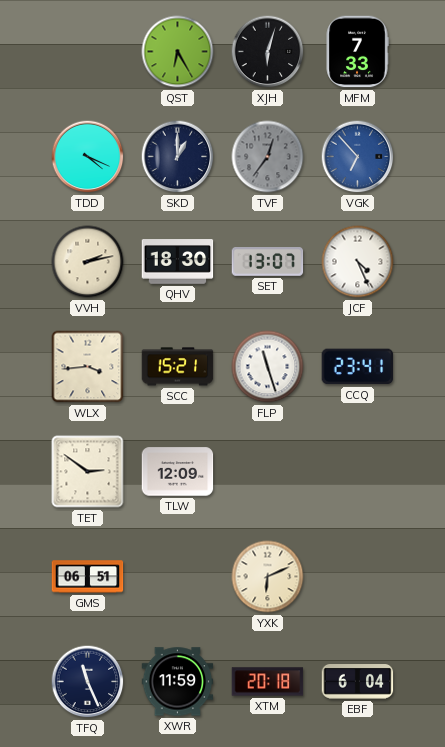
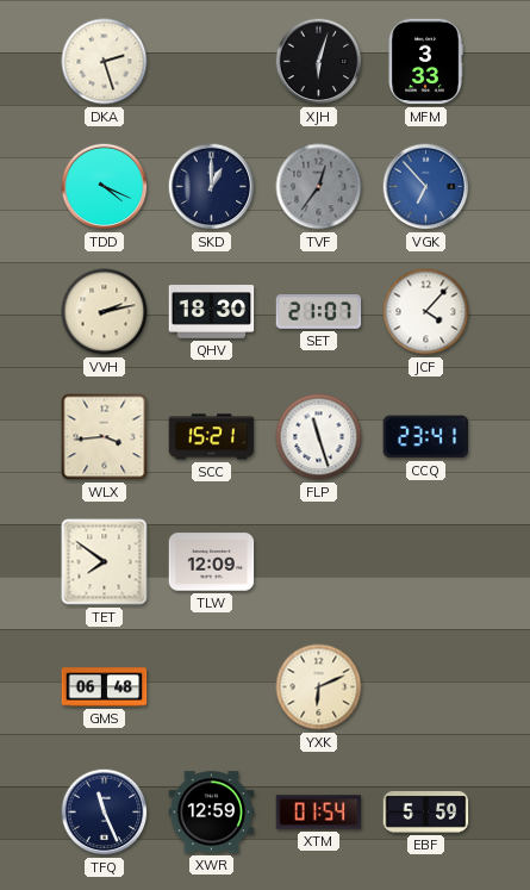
DKA: none -> 2:27
QST: 6:25 -> none
MFM: 7:33 -> 3:33
SET: 13:07 -> 21:07
JCF: 4:26 -> 4:07
TET: 2:51 -> 7:51
GMS: 06:51 -> 06:48
XWR: 11:59 -> 12:59
XTM: 20:18 -> 01:54
EBF: 6:04 -> 5:59
